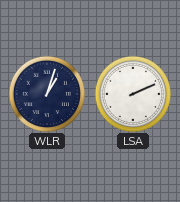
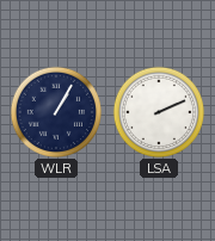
WLR: 1:03 -> 1:05
